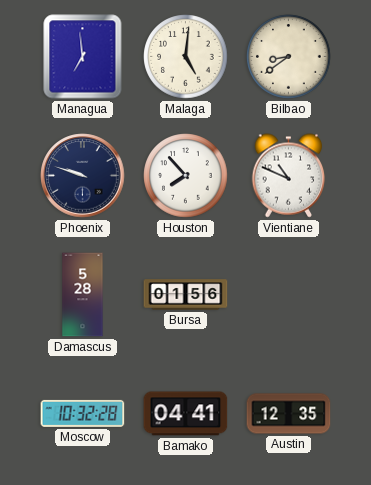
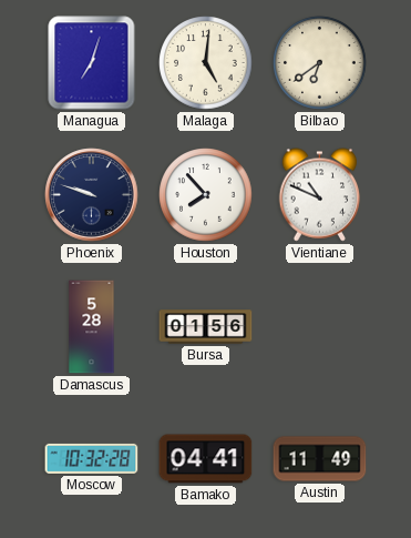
Managua: 6:59 -> 7:03
Bilbao: 8:39 -> 6:39
Austin: 12:35 -> 11:49
